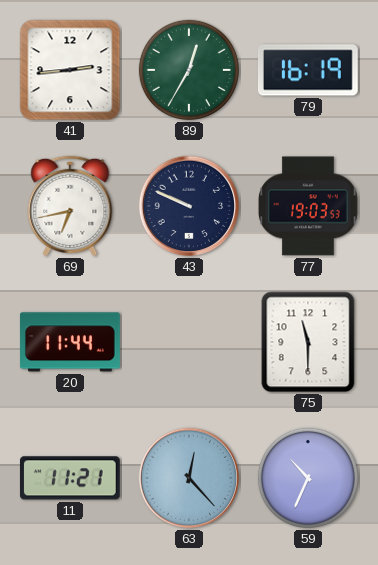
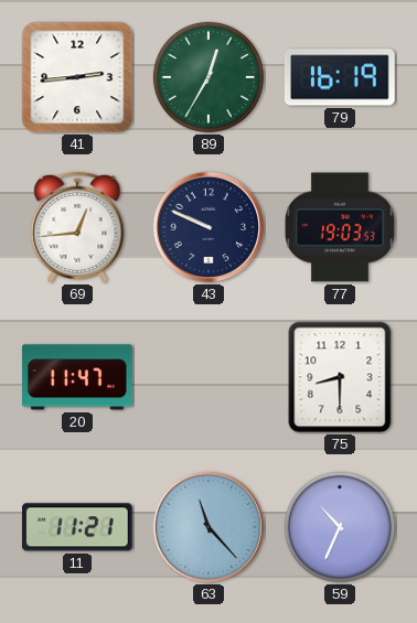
69: 6:43 -> 12:44
20: 11:44 -> 11:47
75: 11:30 -> 8:30
63: 12:23 -> 11:23
